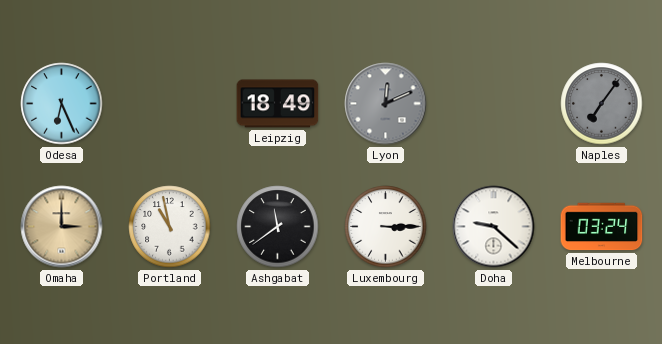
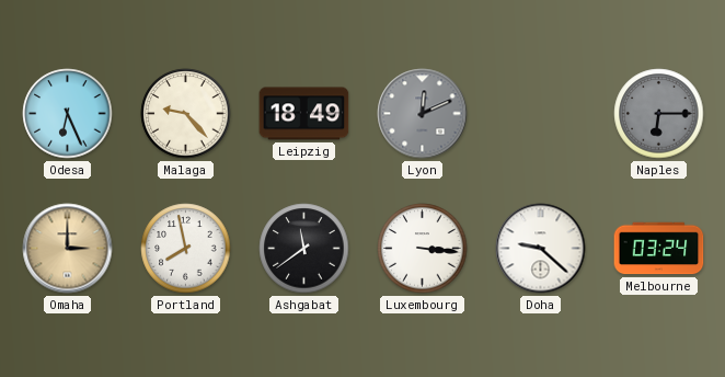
Malaga: none -> 9:23
Naples: 7:06 -> 6:15
Portland: 10:58 -> 7:58
Luxembourg: 3:15 -> 3:16
